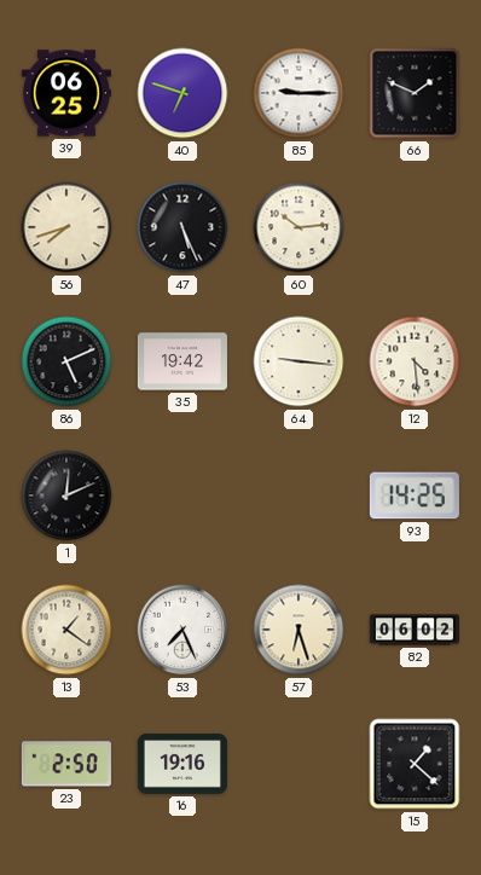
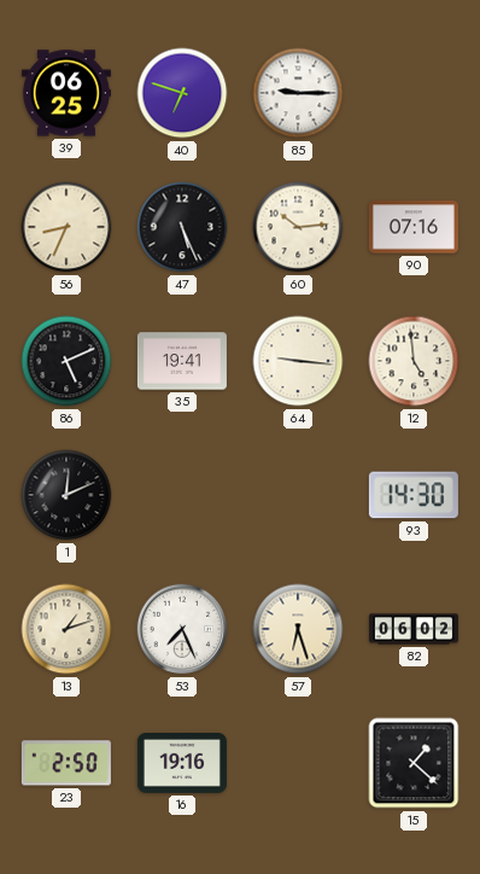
66: 1:49 -> none
56: 7:42 -> 8:34
90: none -> 07:16
35: 19:42 -> 19:41
12: 4:29 -> 4:59
93: 14:25 -> 14:30
13: 1:21 -> 1:12
